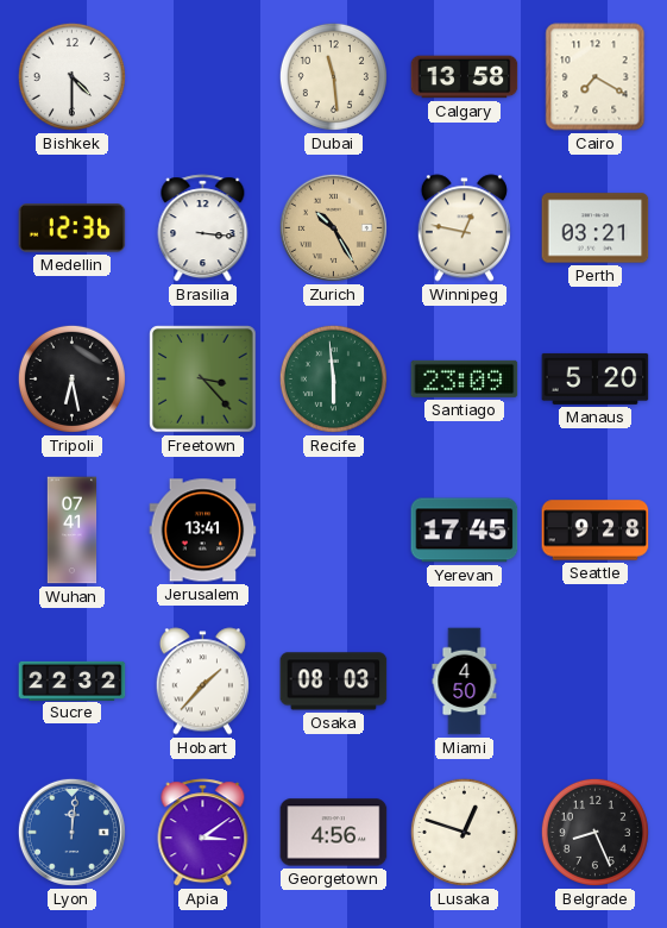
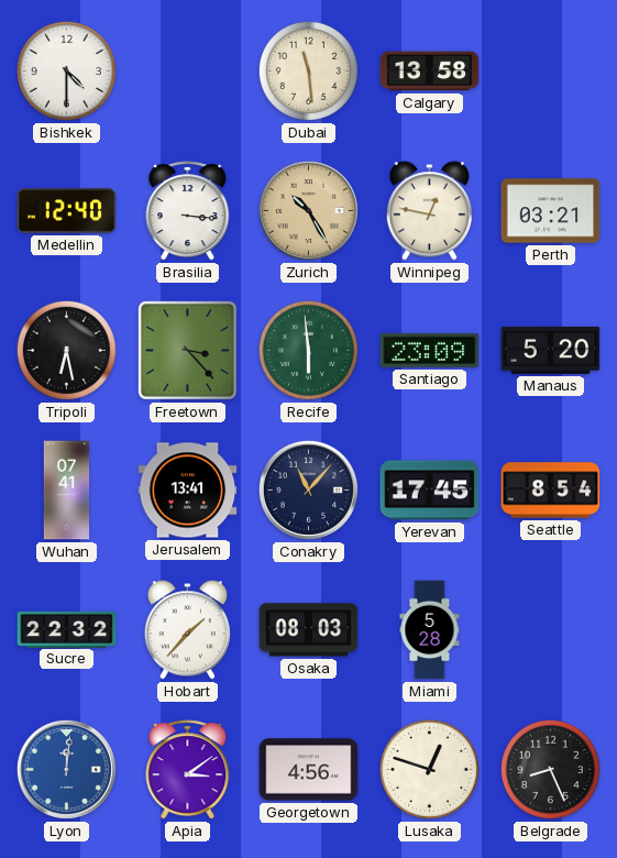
Cairo: 7:20 -> none
Medellin: 12:36 -> 12:40
Conakry: none -> 11:07
Seattle: 9:28 -> 8:54
Miami: 4:50 -> 5:28
